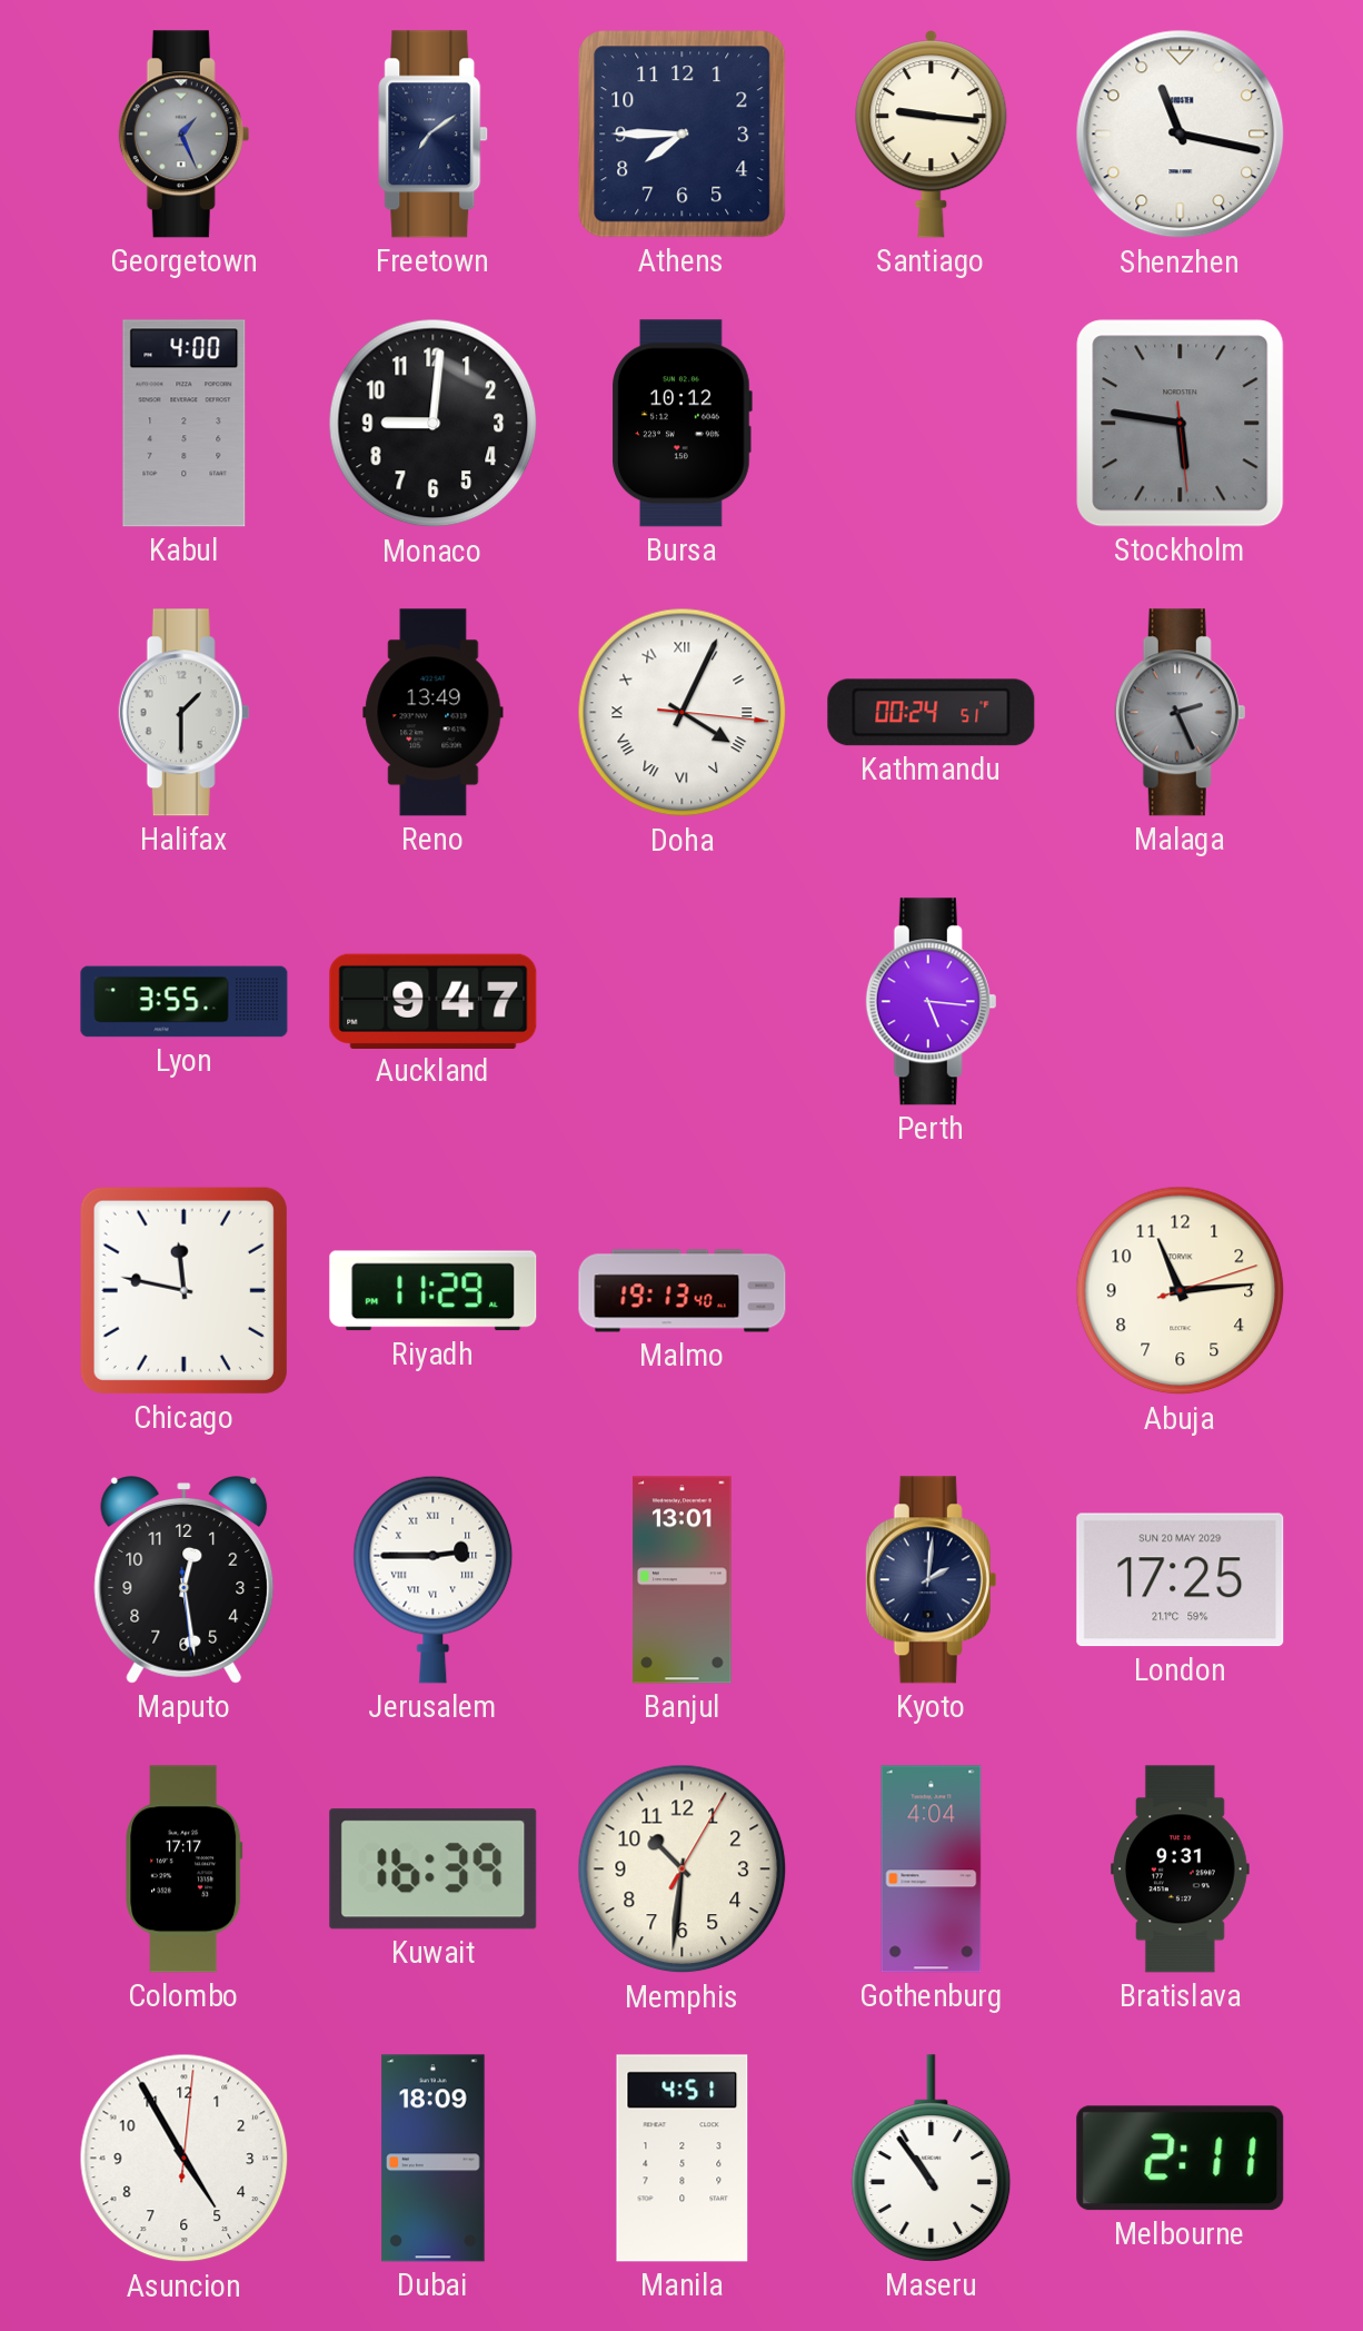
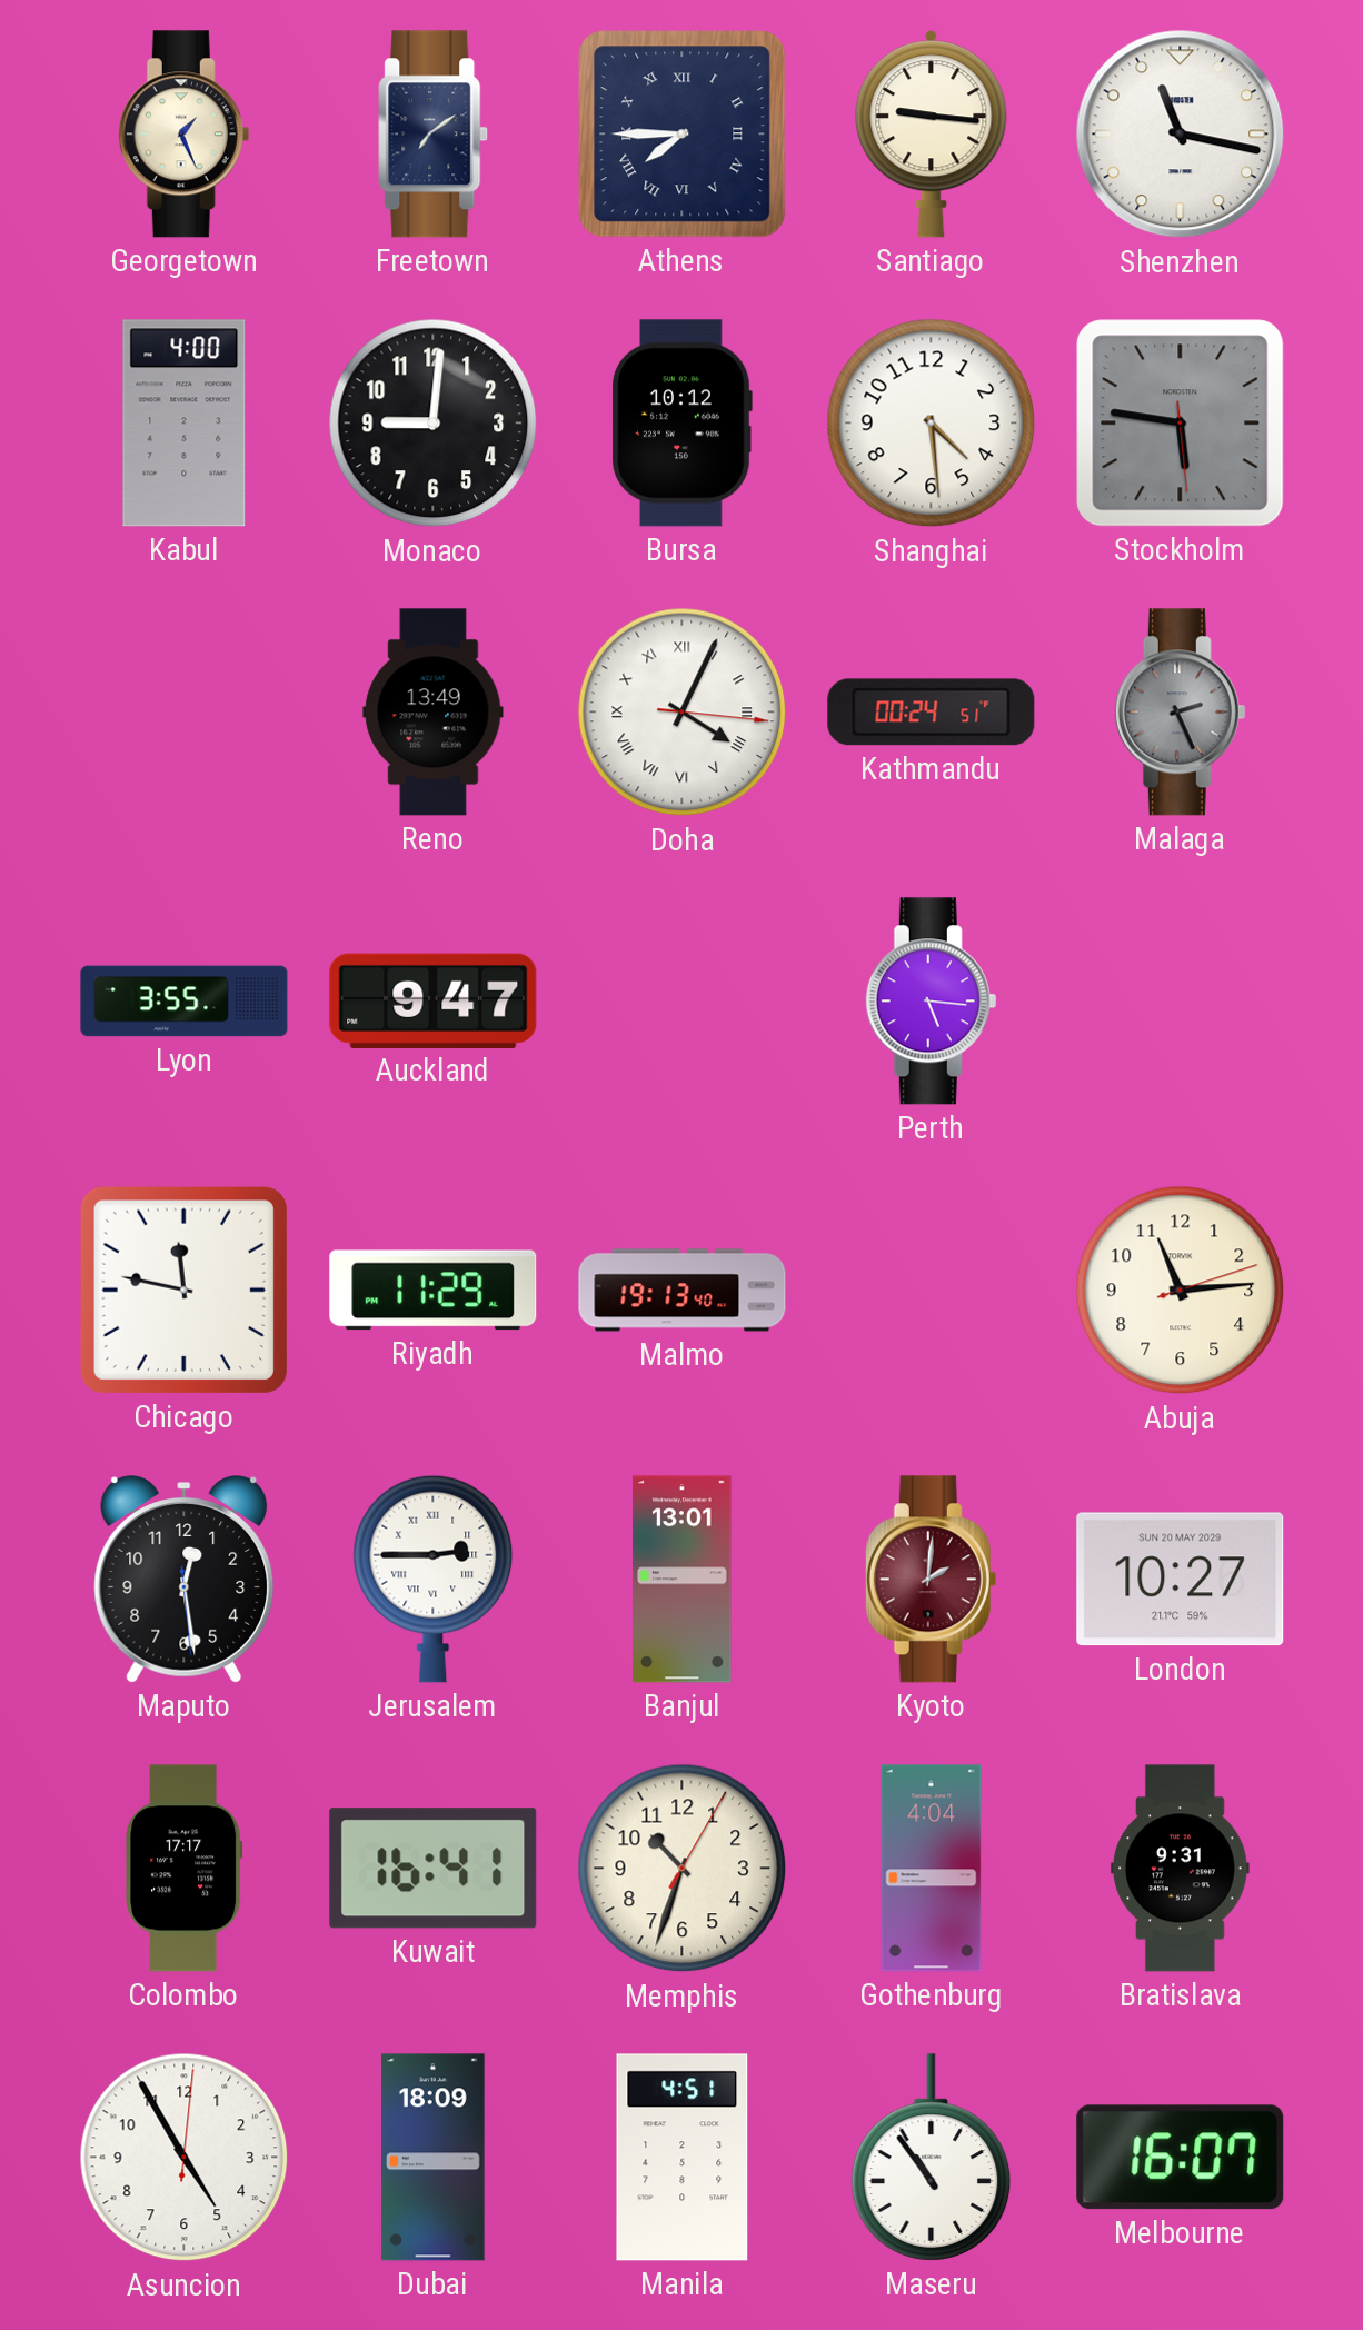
Georgetown dial: grey -> cream
Athens numerals: Arabic -> Roman
Shanghai: none -> 4:29
Halifax: 1:30 -> none
Kyoto dial: navy -> burgundy
London: 17:25 -> 10:27
Kuwait: 16:39 -> 16:41
Memphis: 10:31 -> 10:33
Melbourne: 2:11 -> 16:07
